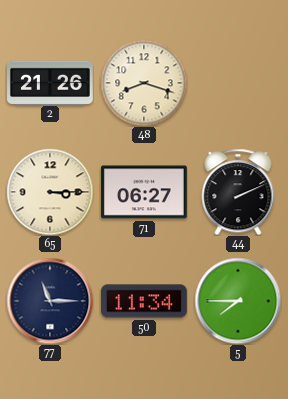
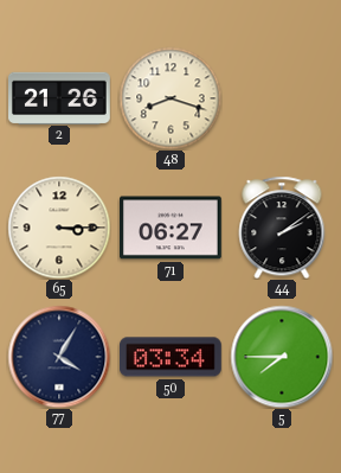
44: 2:11 -> 2:09
77: 11:15 -> 4:05
50: 11:34 -> 03:34
